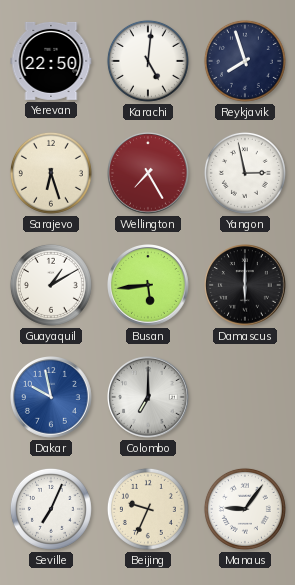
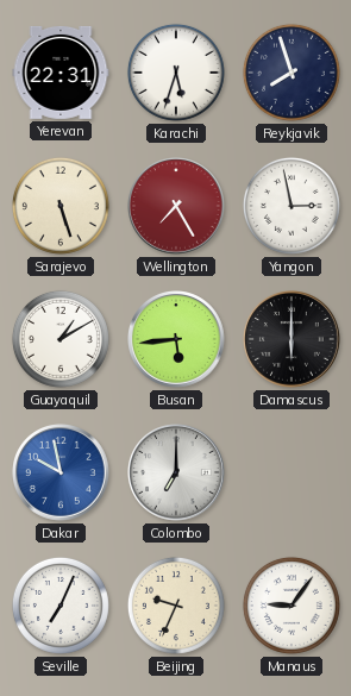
Yerevan: 22:50 -> 22:31
Karachi: 5:01 -> 5:33
Sarajevo: 6:27 -> 5:27
